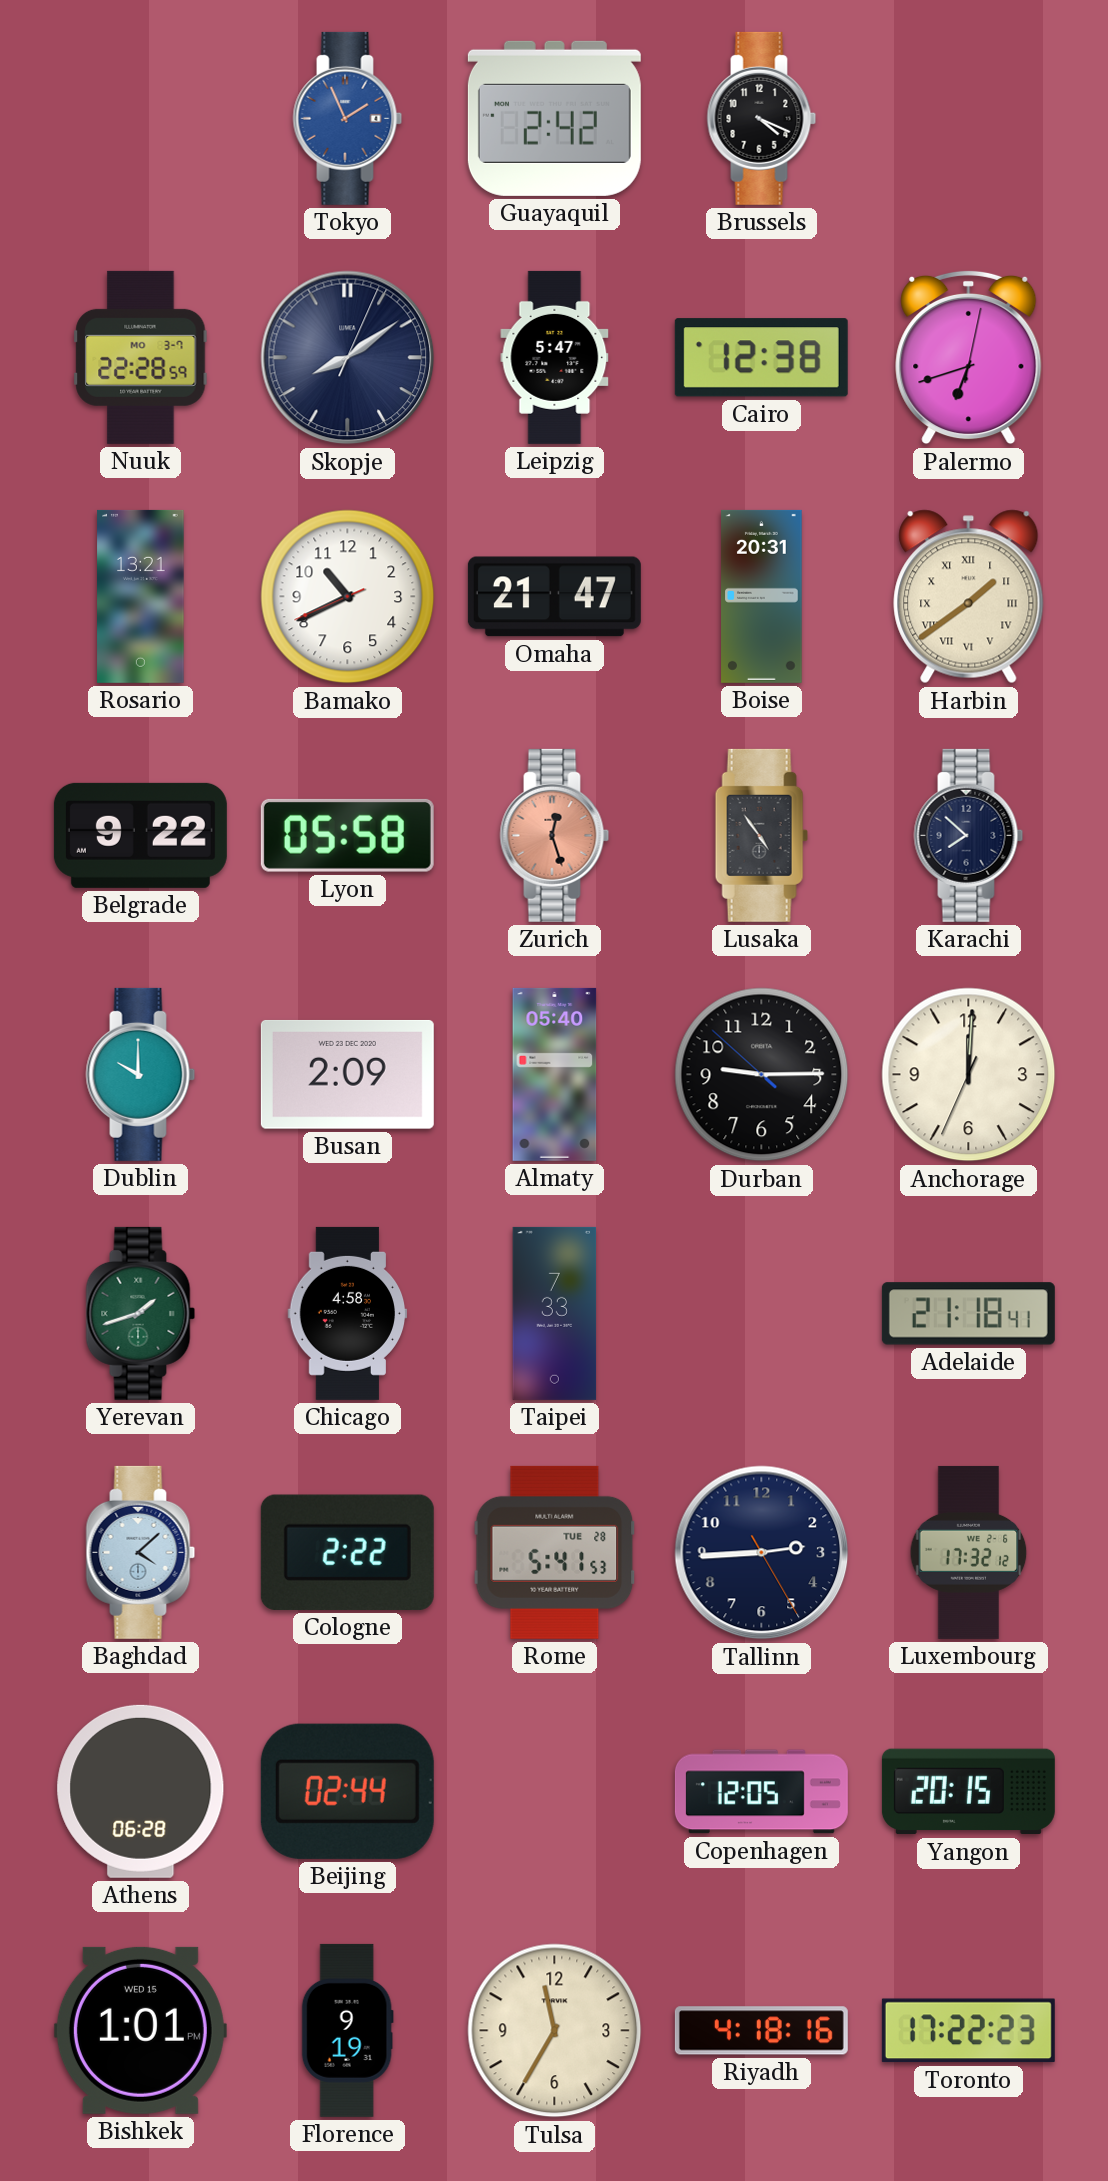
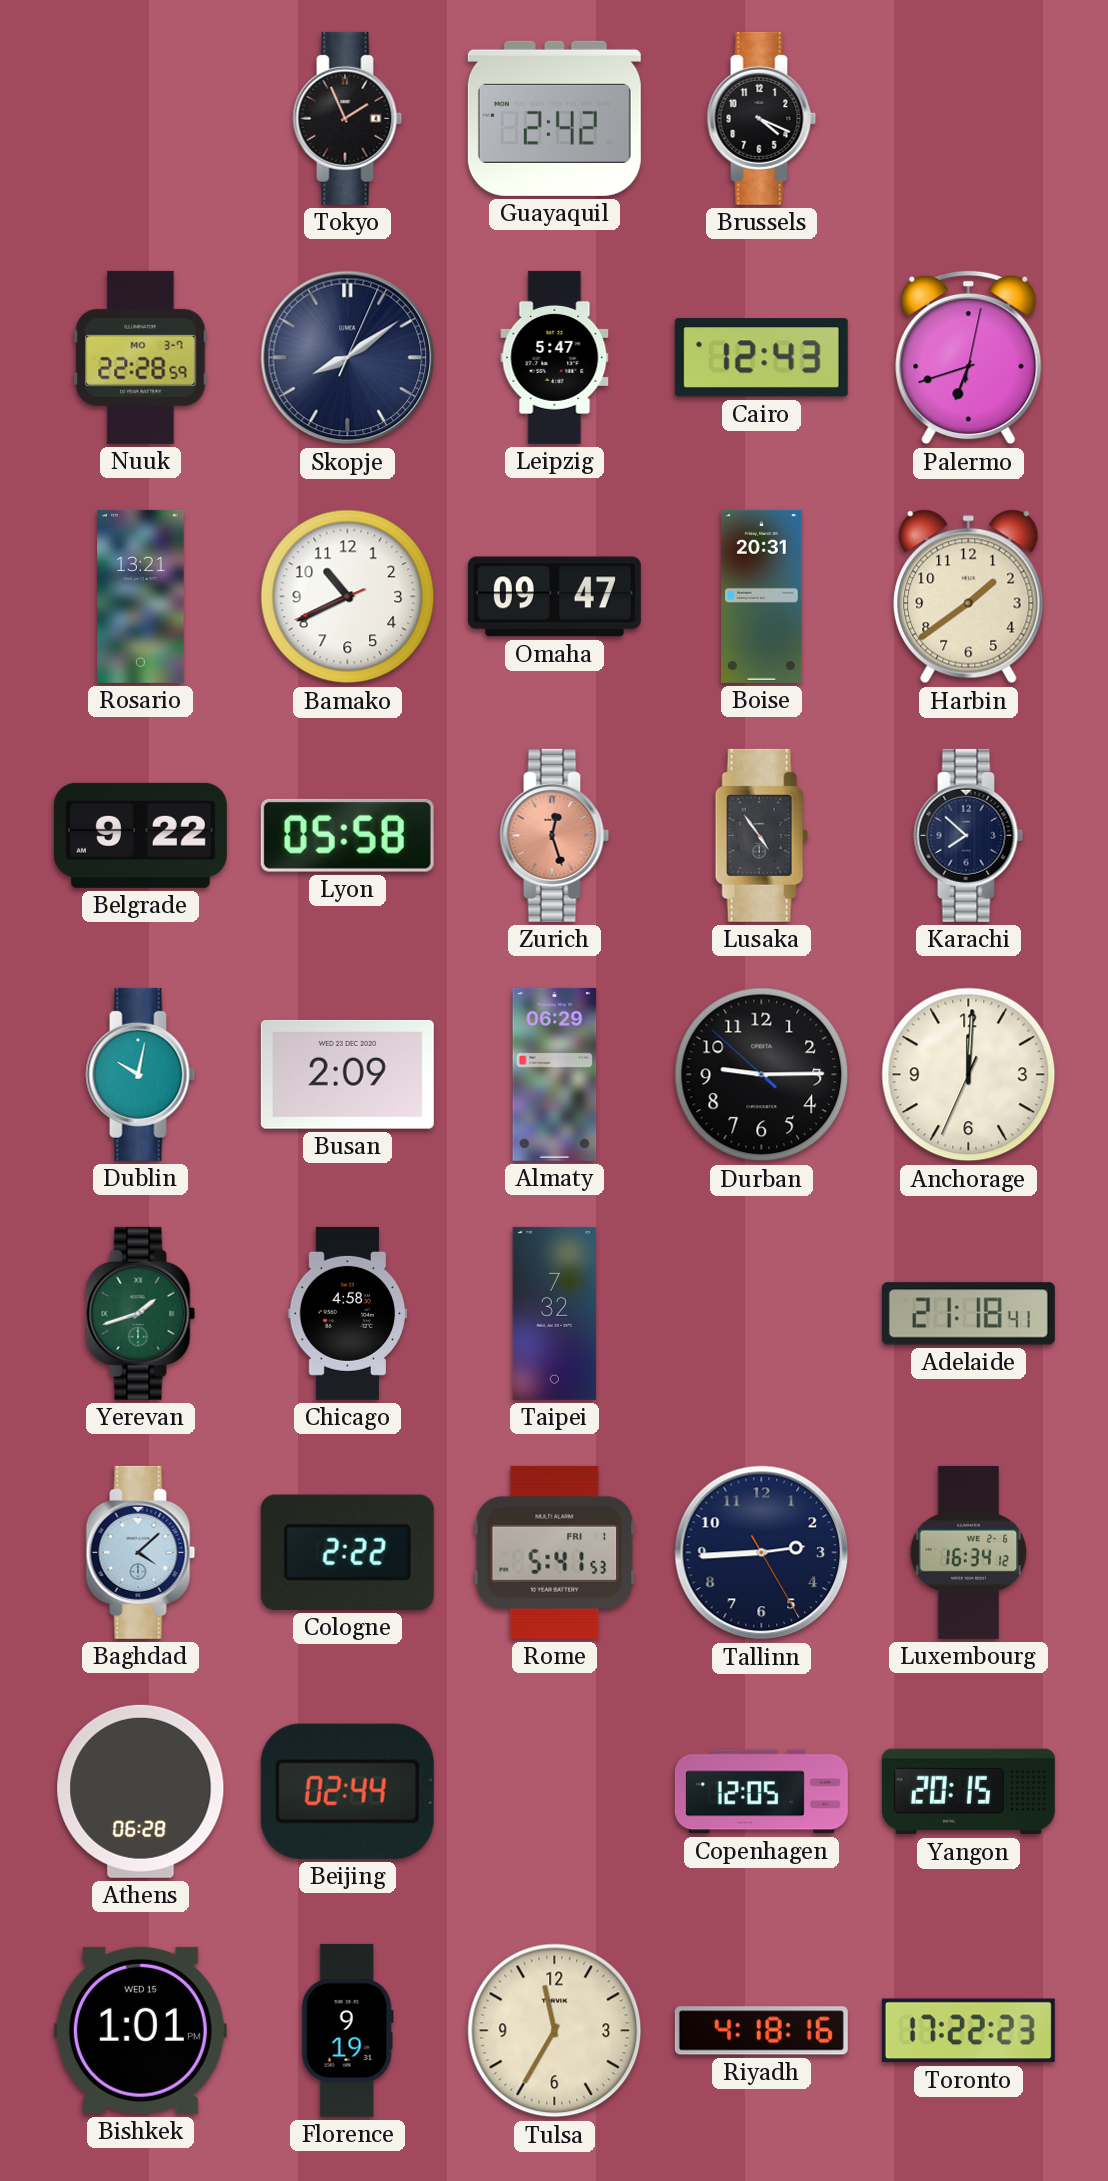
Tokyo dial: blue -> black
Cairo: 12:38 -> 12:43
Omaha: 21:47 -> 09:47
Harbin numerals: Roman -> Arabic
Dublin: 10:00 -> 10:02
Almaty: 05:40 -> 06:29
Taipei: 7:33 -> 7:32
Rome date: TUE 28 -> FRI 1
Luxembourg: 17:32 -> 16:34
